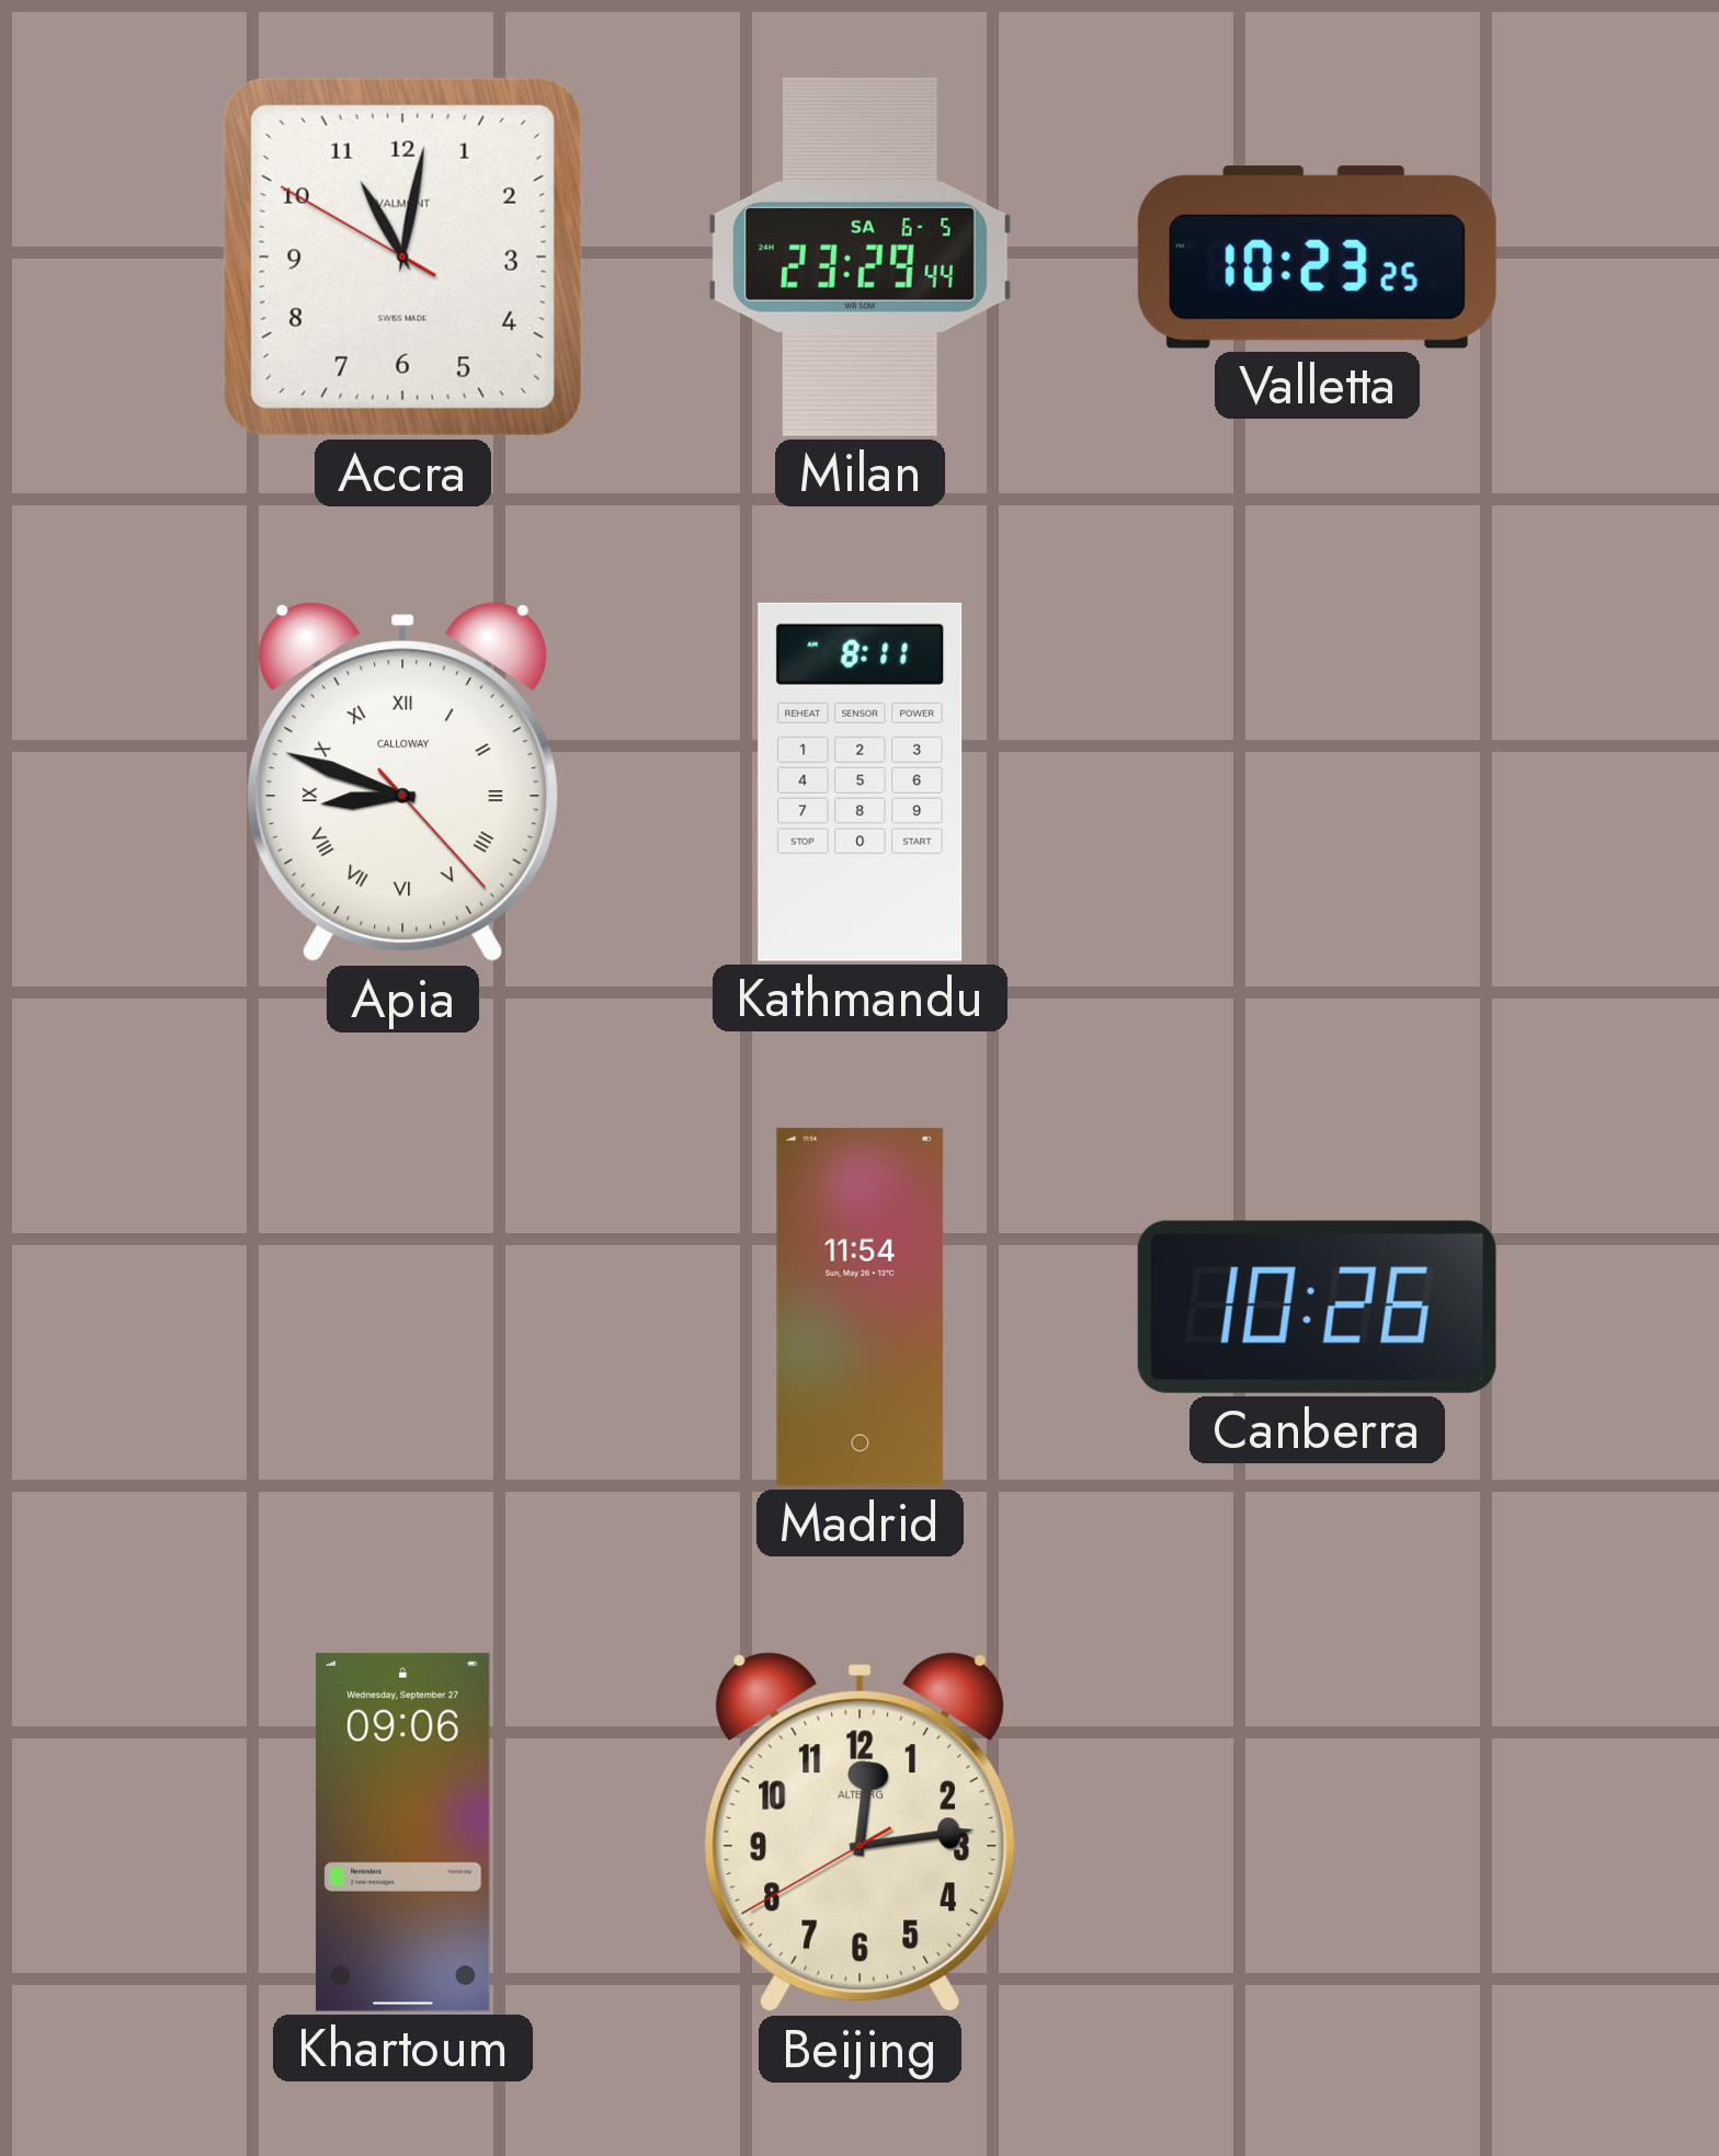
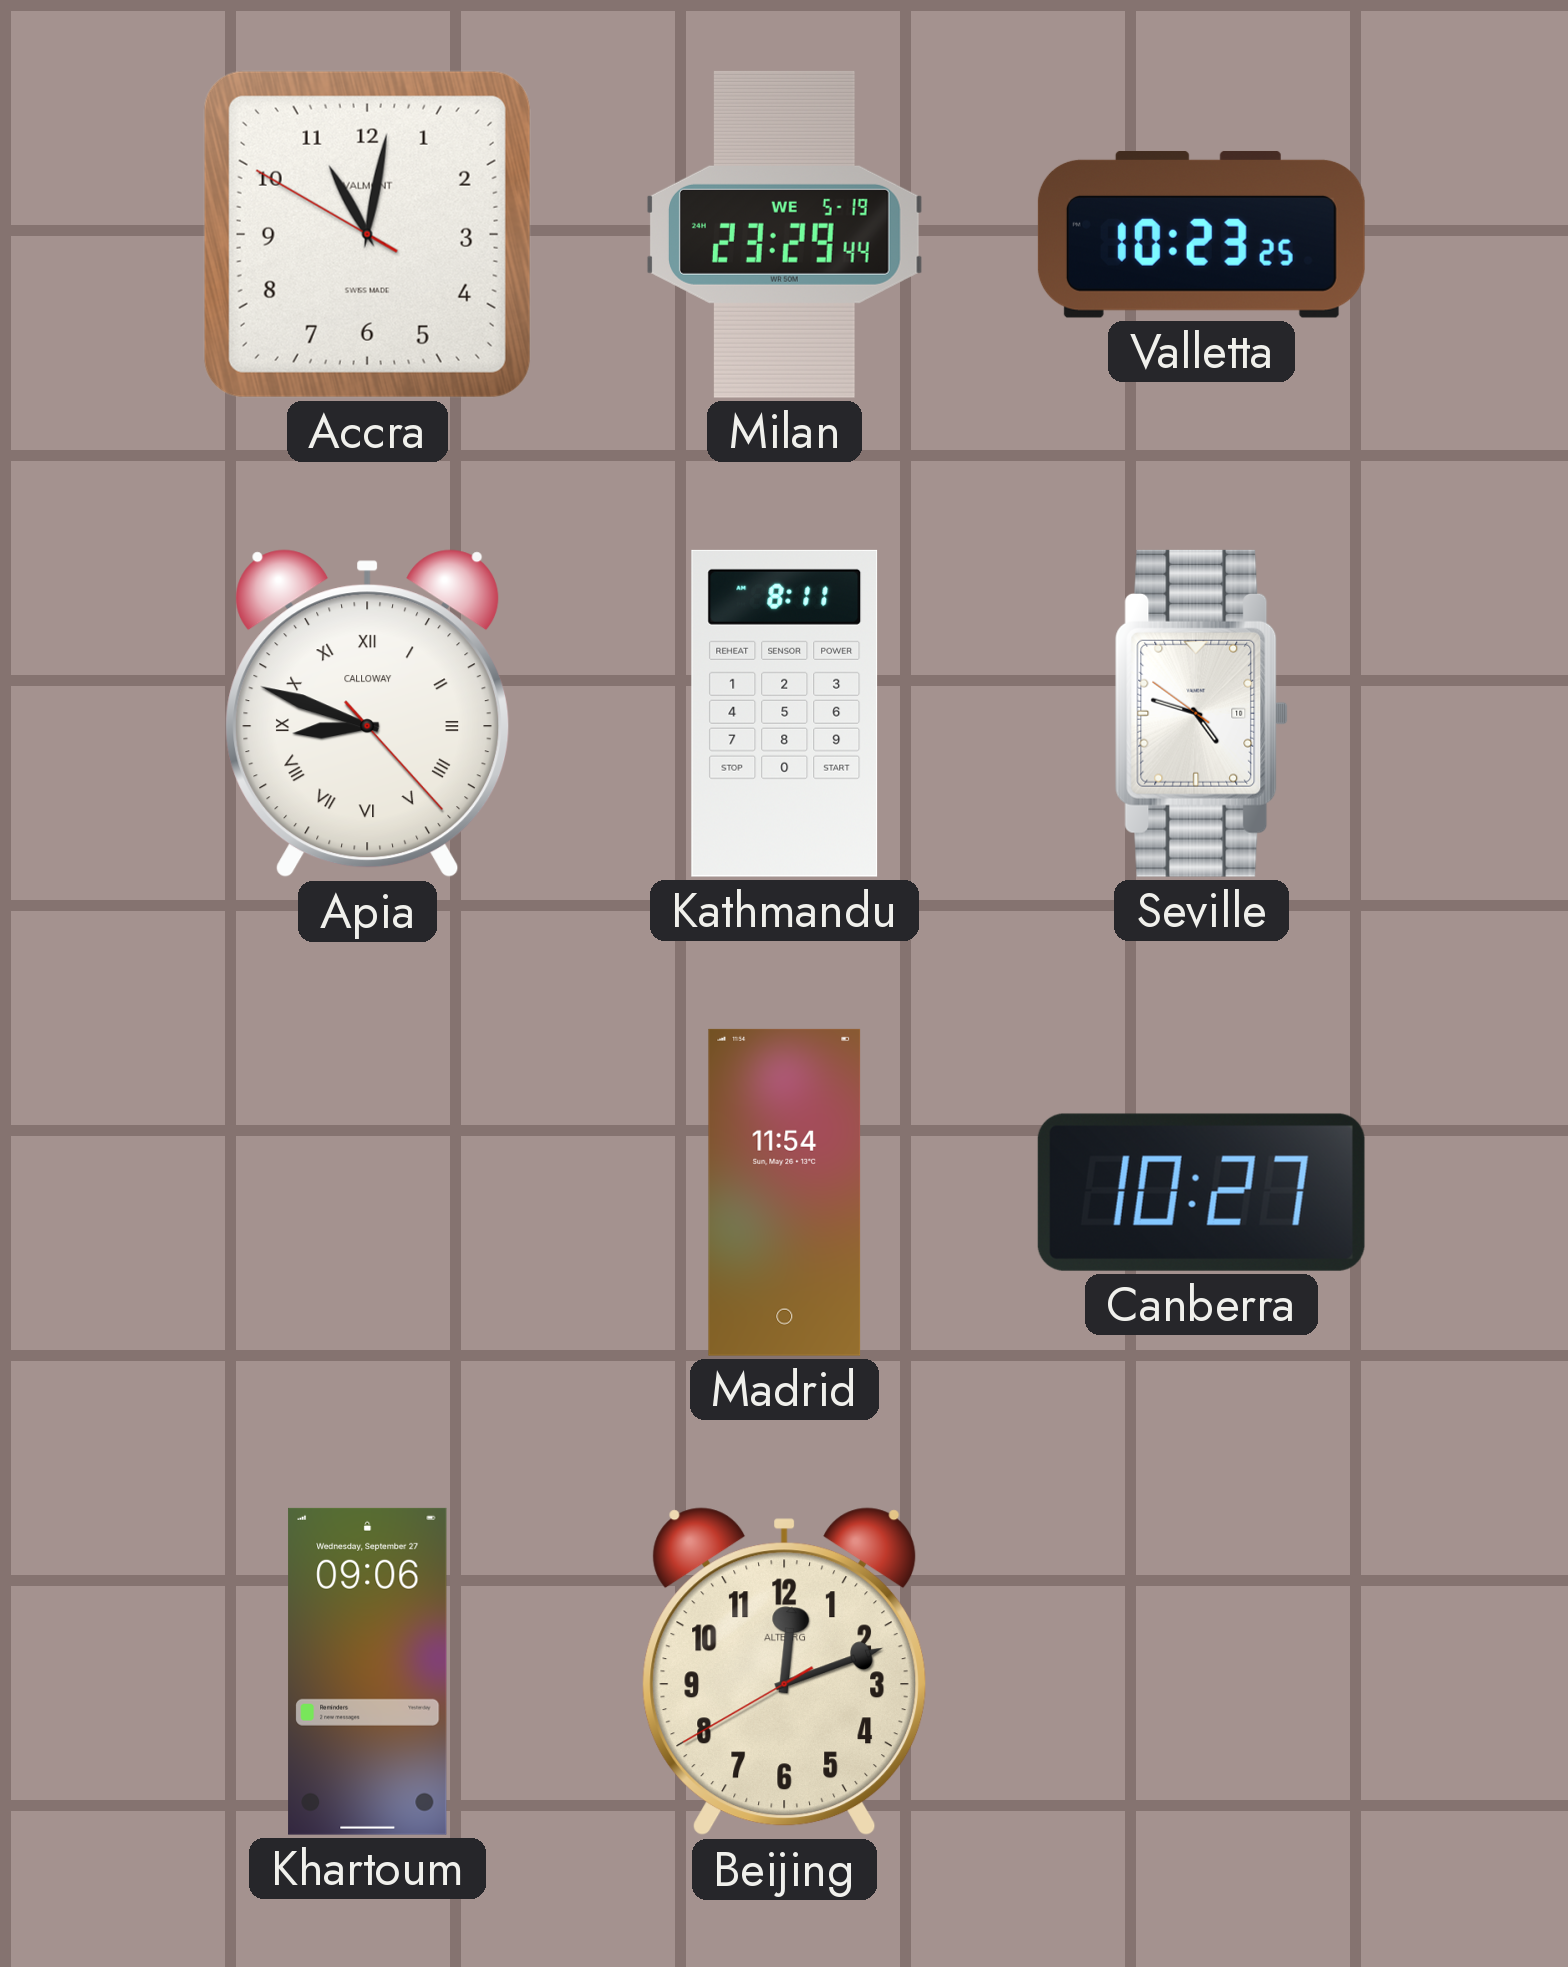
Milan date: SA 6-5 -> WE 5-19
Seville: none -> 4:47
Canberra: 10:26 -> 10:27
Beijing: 12:13 -> 12:11
